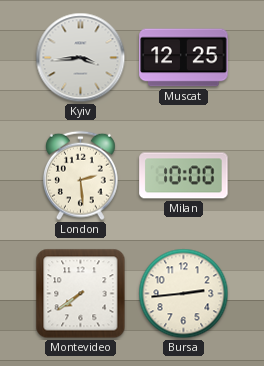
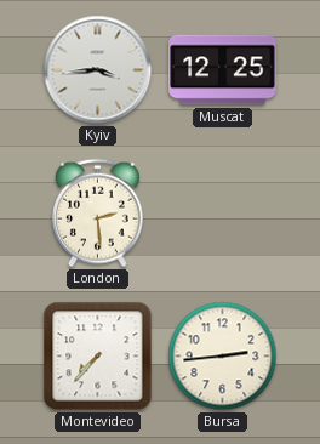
Milan: 10:00 -> none
Montevideo: 7:39 -> 7:37
